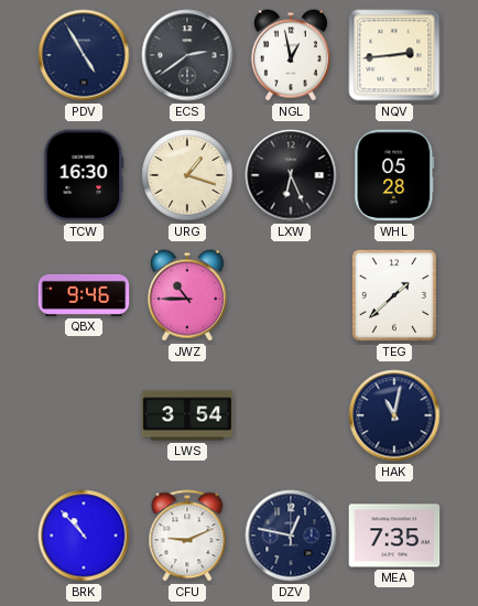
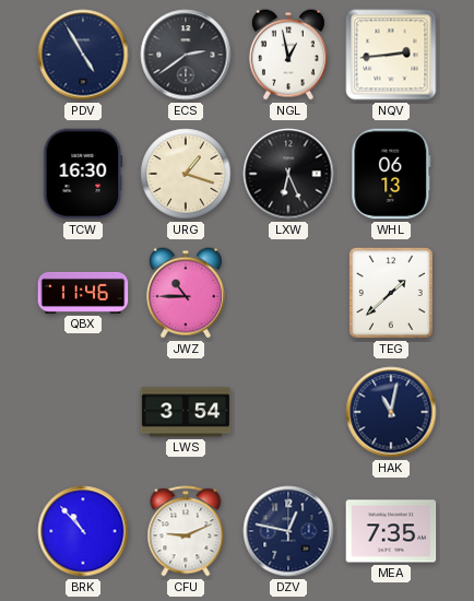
WHL: 05:28 -> 06:13
QBX: 9:46 -> 11:46
